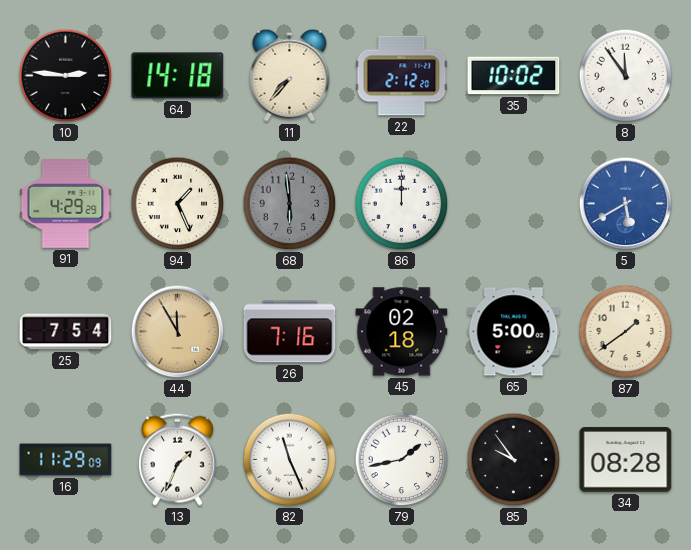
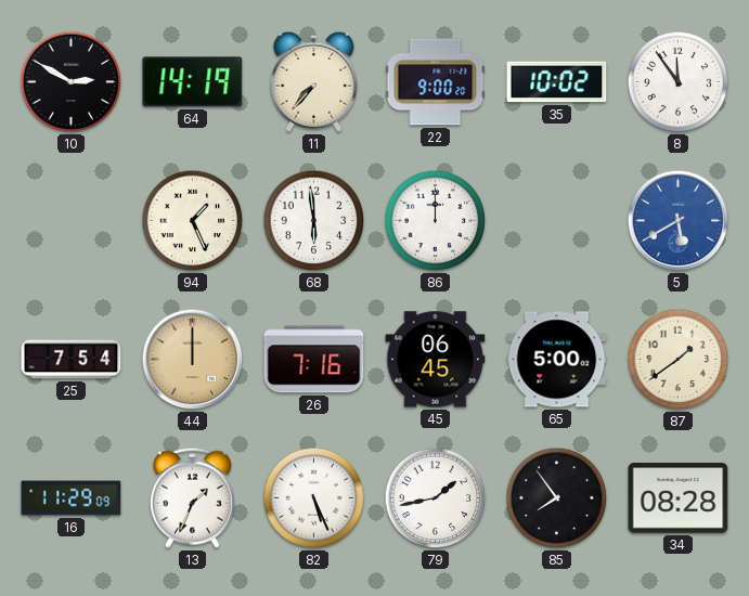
10: 2:46 -> 2:50
64: 14:18 -> 14:19
22: 2:12 -> 9:00
91: 4:29 -> none
68 dial: grey -> white
44: 11:55 -> 12:00
45: 02:18 -> 06:45
82: 11:26 -> 5:26
85: 9:54 -> 7:54
